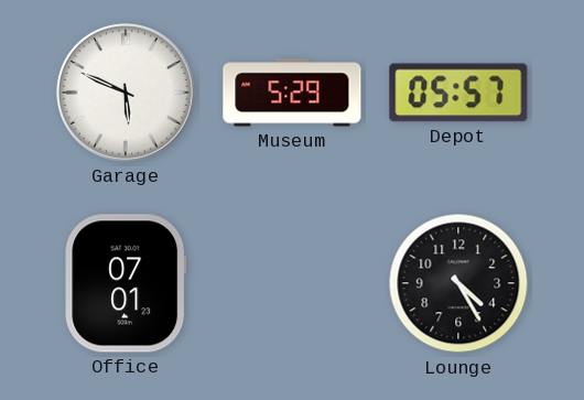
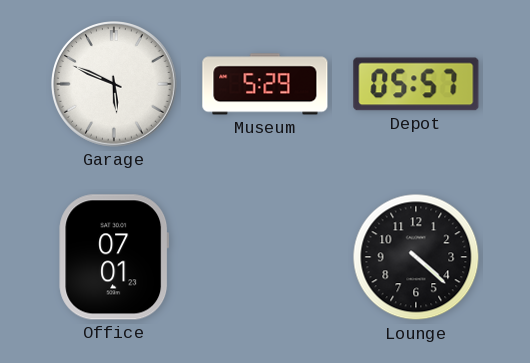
Lounge: 4:25 -> 4:22
